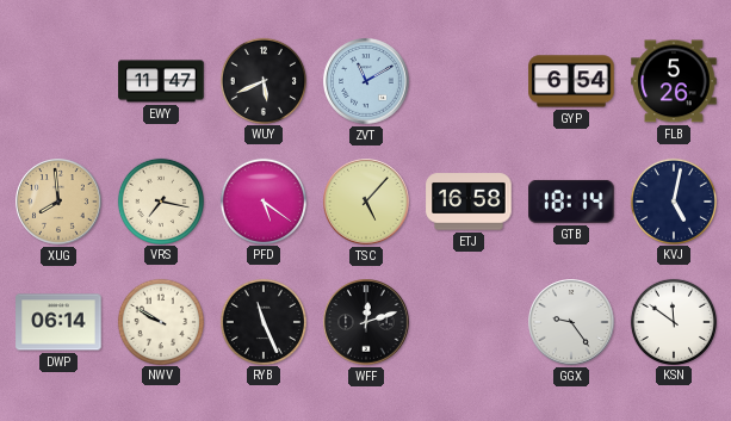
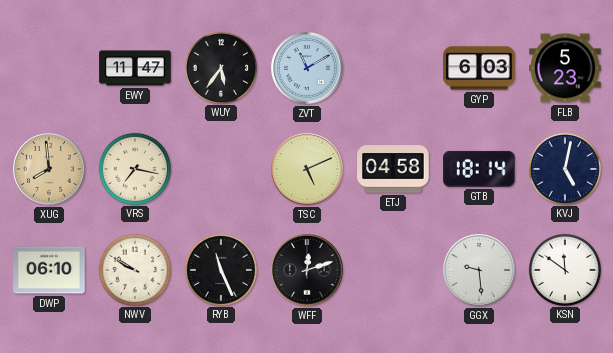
WUY: 5:41 -> 5:36
GYP: 6:54 -> 6:03
FLB: 5:26 -> 5:23
PFD: 5:21 -> none
TSC: 5:07 -> 5:11
ETJ: 16:58 -> 04:58
DWP: 06:14 -> 06:10
GGX: 9:24 -> 9:29
